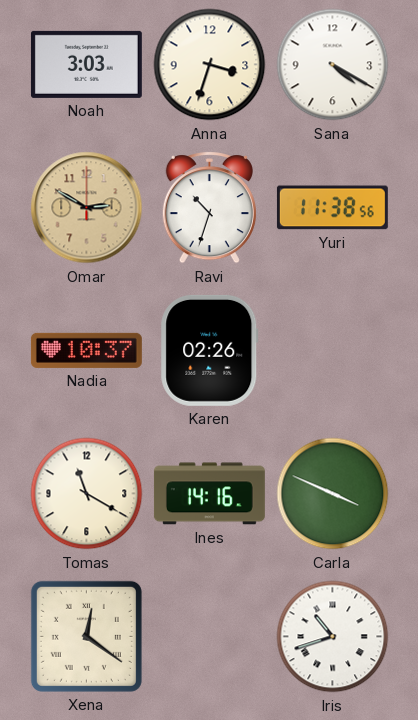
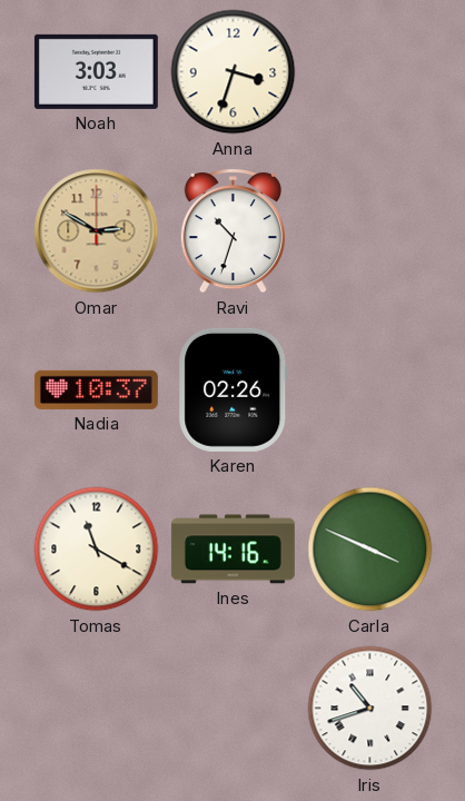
Sana: 4:20 -> none
Yuri: 11:38 -> none
Xena: 12:21 -> none
